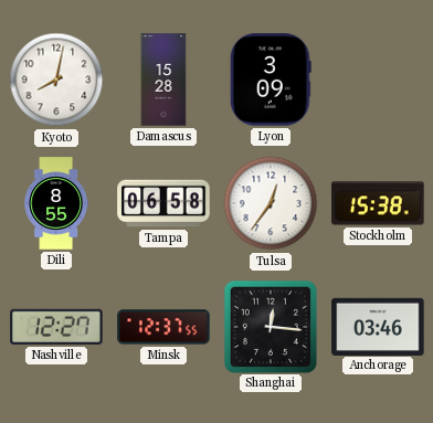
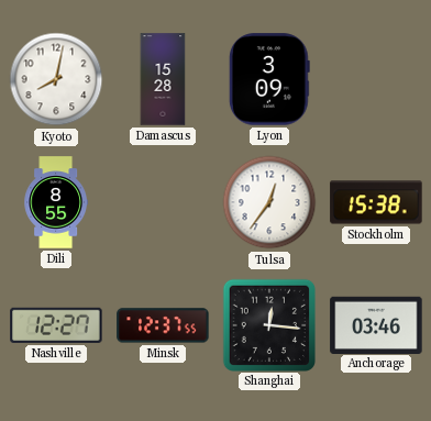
Tampa: 06:58 -> none
